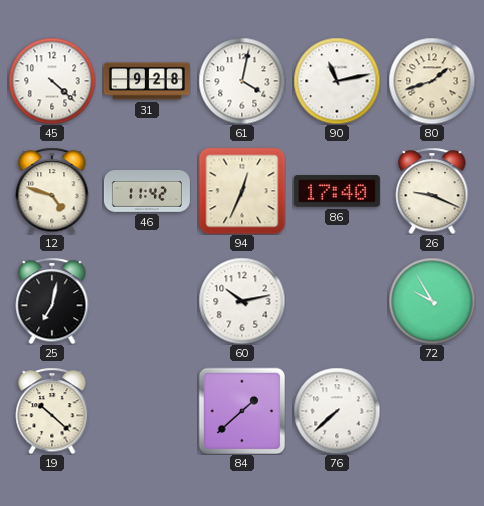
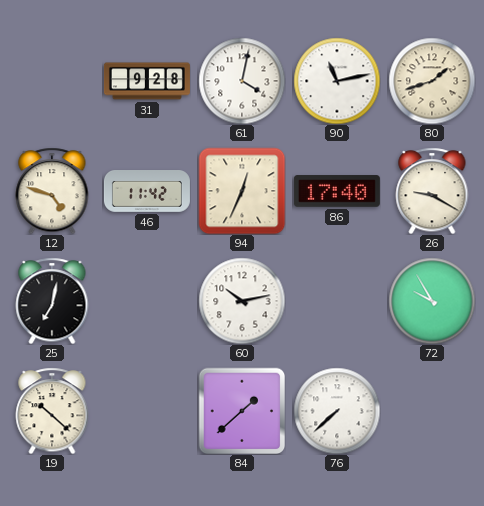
45: 4:22 -> none
26: 9:19 -> 9:20
